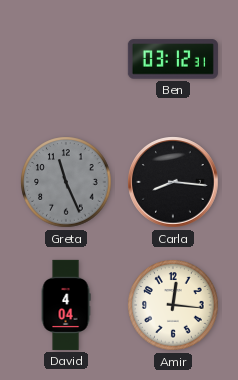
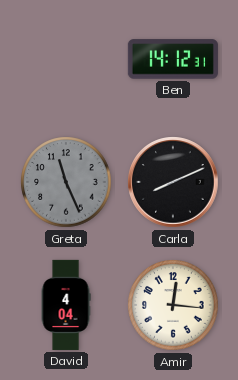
Ben: 03:12 -> 14:12
Carla: 8:16 -> 8:11
